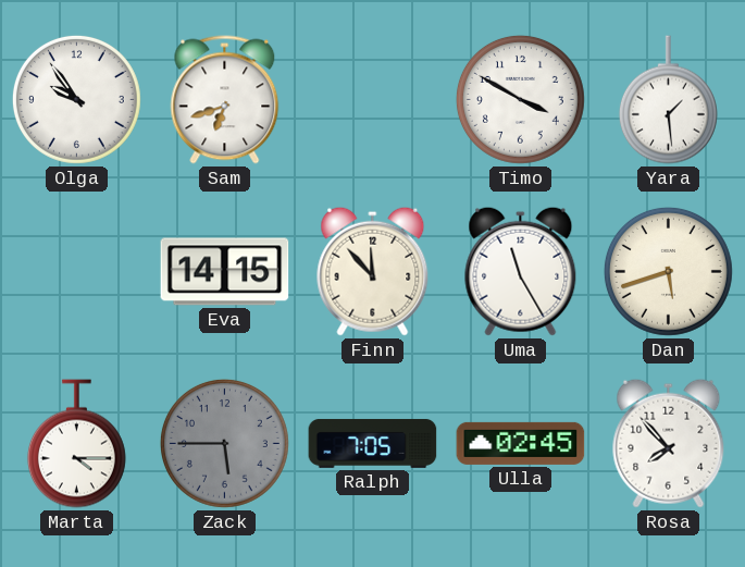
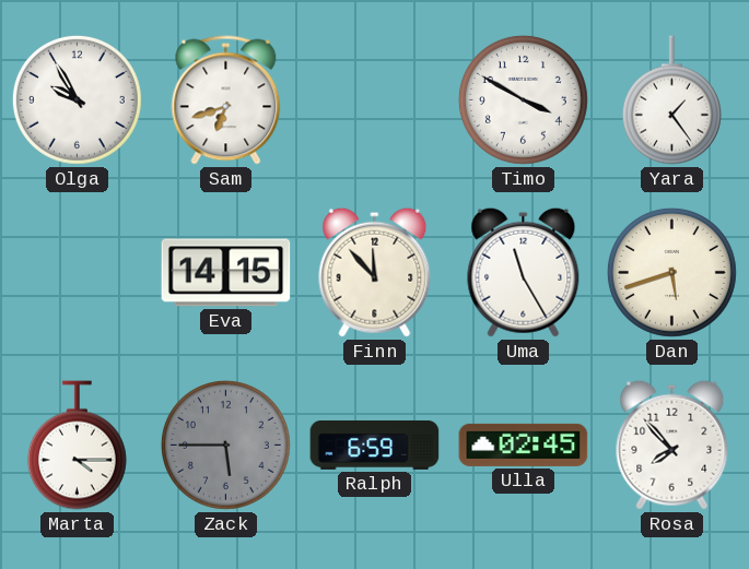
Olga: 9:54 -> 9:55
Yara: 1:29 -> 1:24
Ralph: 7:05 -> 6:59
